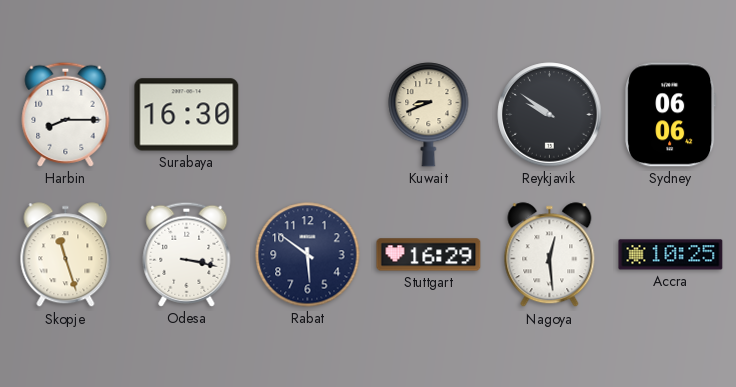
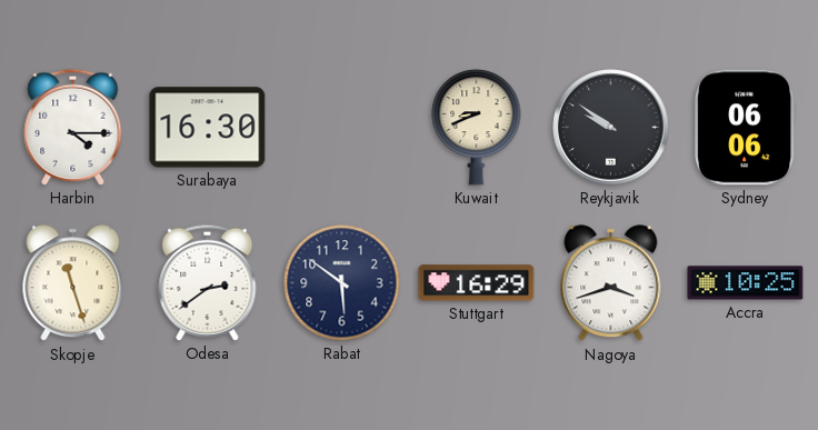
Harbin: 8:15 -> 4:15
Odesa: 3:17 -> 2:39
Nagoya: 12:29 -> 3:42
